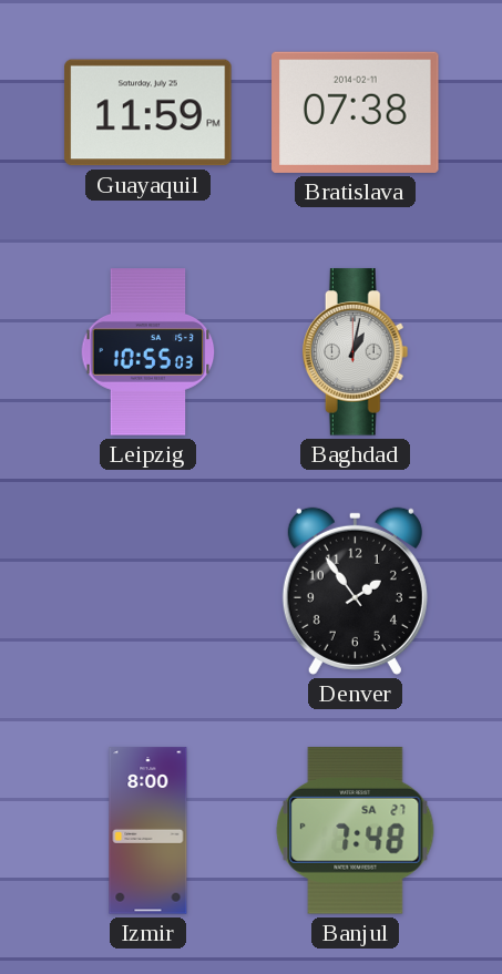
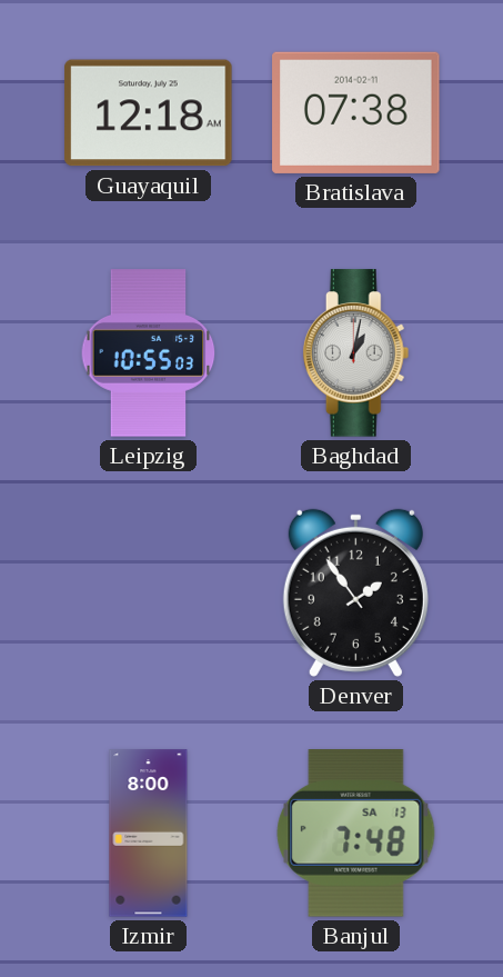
Guayaquil: 11:59 -> 12:18
Banjul date: SA 27 -> SA 13
